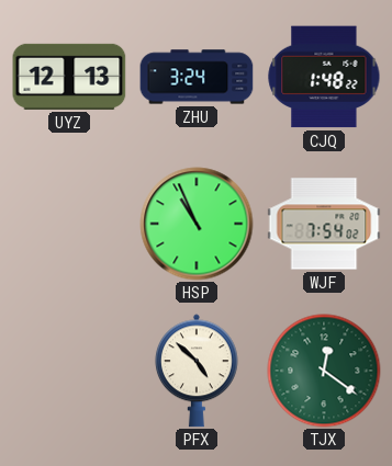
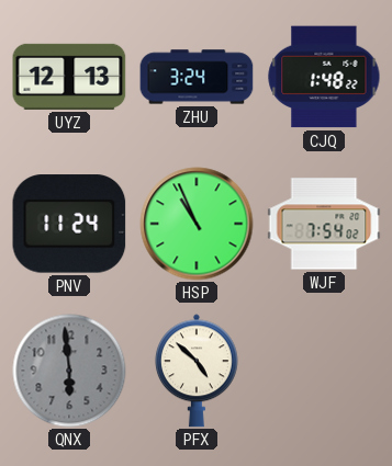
PNV: none -> 11:24
QNX: none -> 5:59
TJX: 12:21 -> none
